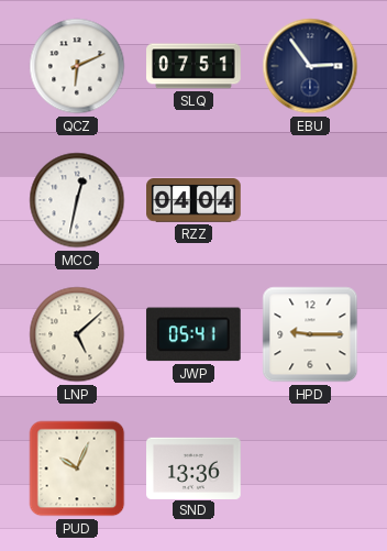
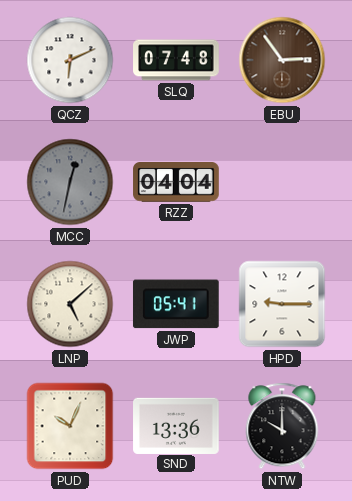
SLQ: 07:51 -> 07:48
EBU dial: navy -> brown
MCC dial: white -> grey
NTW: none -> 10:00
